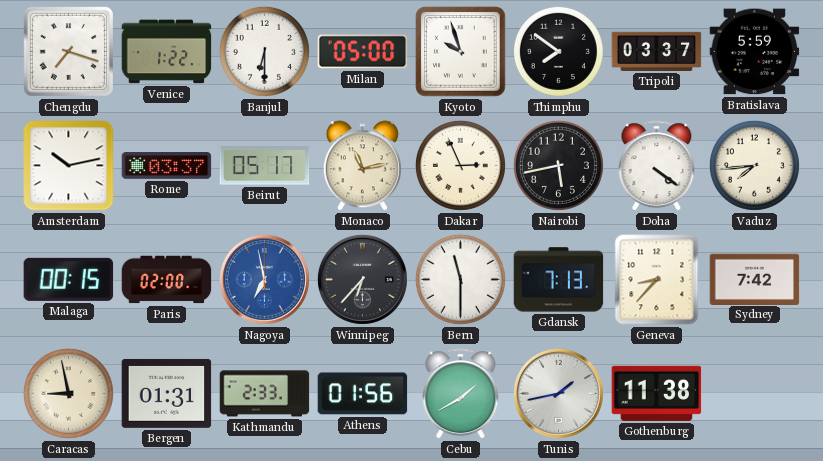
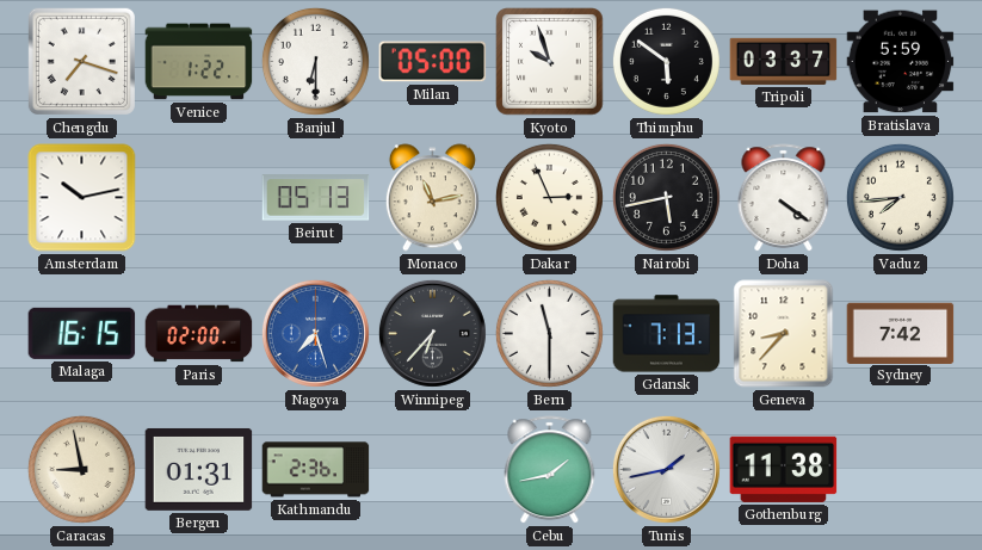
Thimphu: 7:51 -> 5:51
Rome: 03:37 -> none
Beirut: 05:17 -> 05:13
Malaga: 00:15 -> 16:15
Nagoya: 6:58 -> 7:27
Kathmandu: 2:33 -> 2:36
Athens: 01:56 -> none
Cebu: 1:40 -> 1:43
